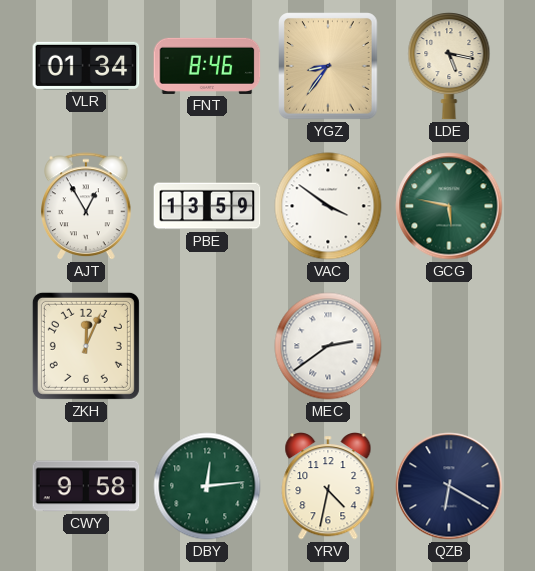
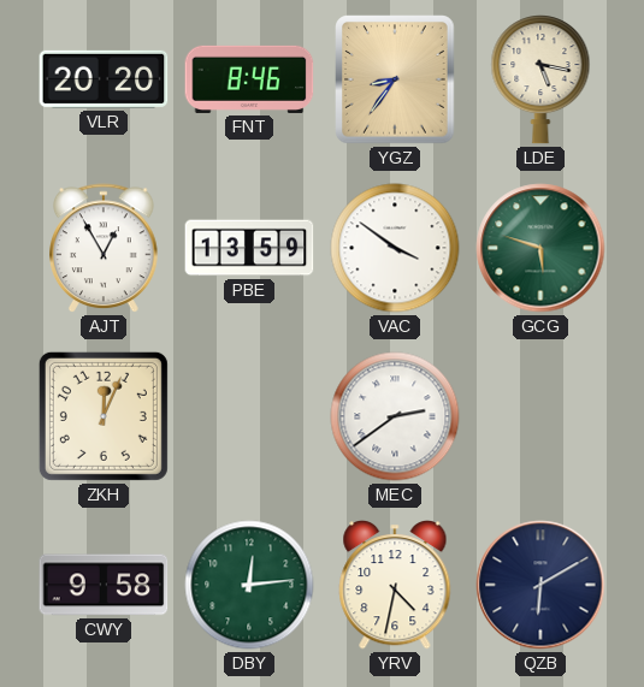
VLR: 01:34 -> 20:20
GCG: 5:47 -> 5:48
QZB: 6:20 -> 6:10
